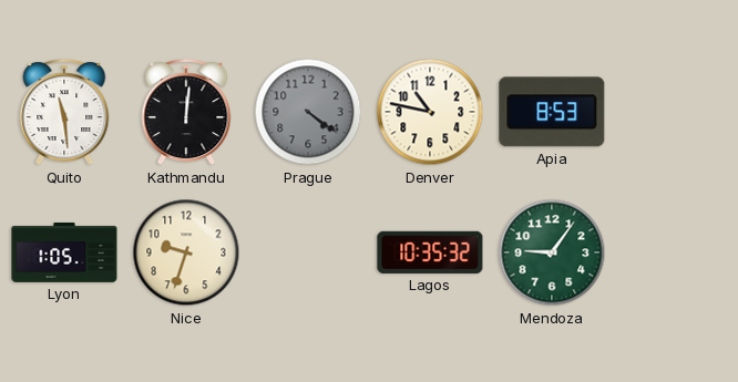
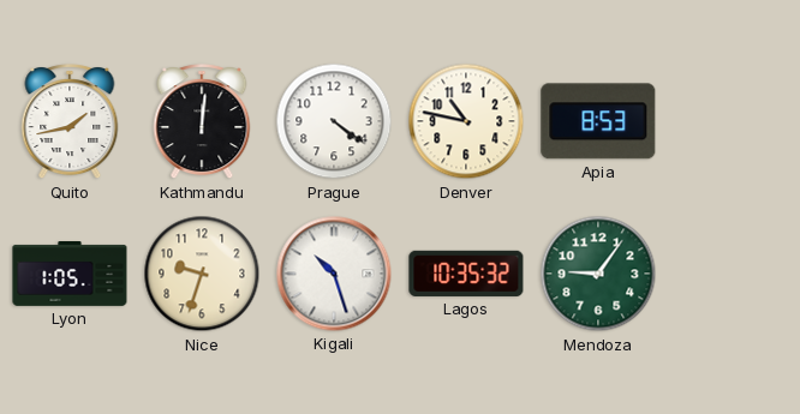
Quito: 11:29 -> 1:43
Prague dial: grey -> white
Kigali: none -> 10:27
